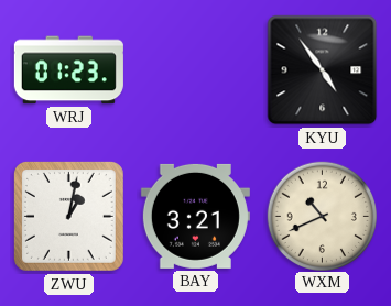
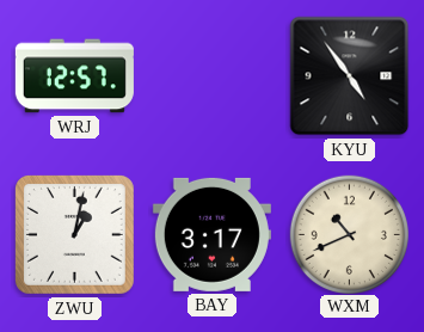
WRJ: 01:23 -> 12:57
BAY: 3:21 -> 3:17
